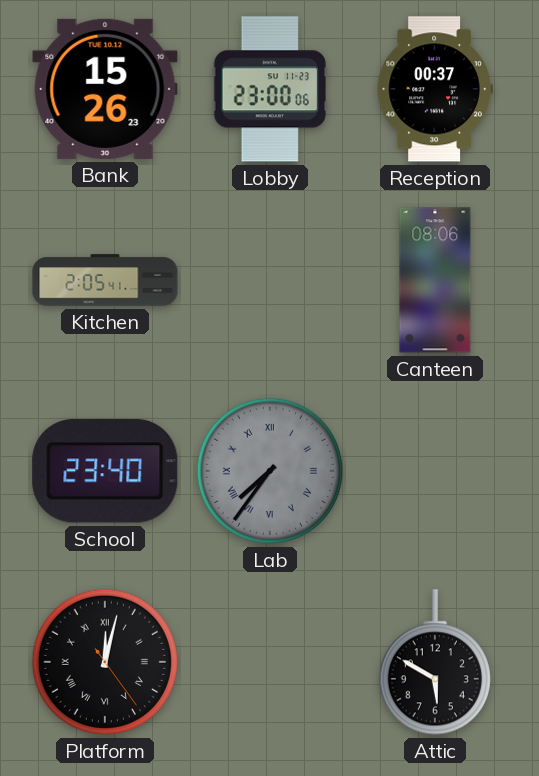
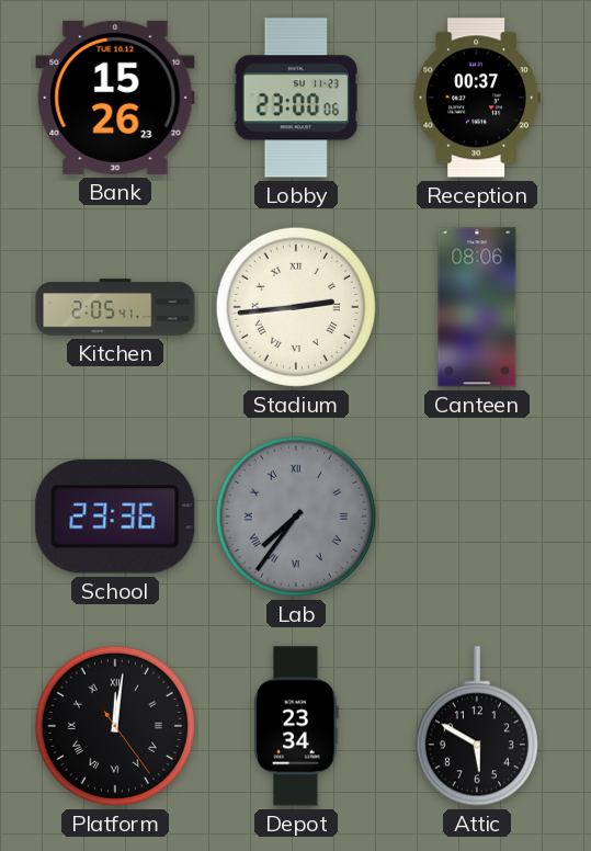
Stadium: none -> 2:44
School: 23:40 -> 23:36
Platform: 12:02 -> 12:01
Depot: none -> 23:34
